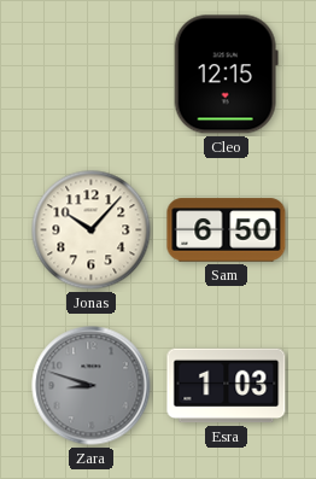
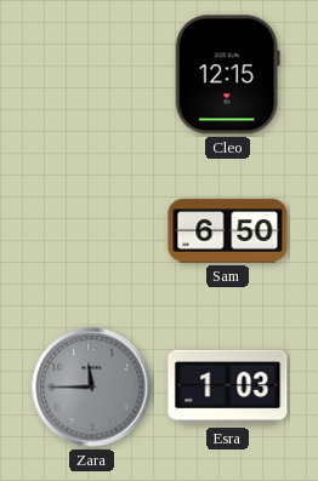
Jonas: 10:07 -> none
Zara: 8:48 -> 11:45
